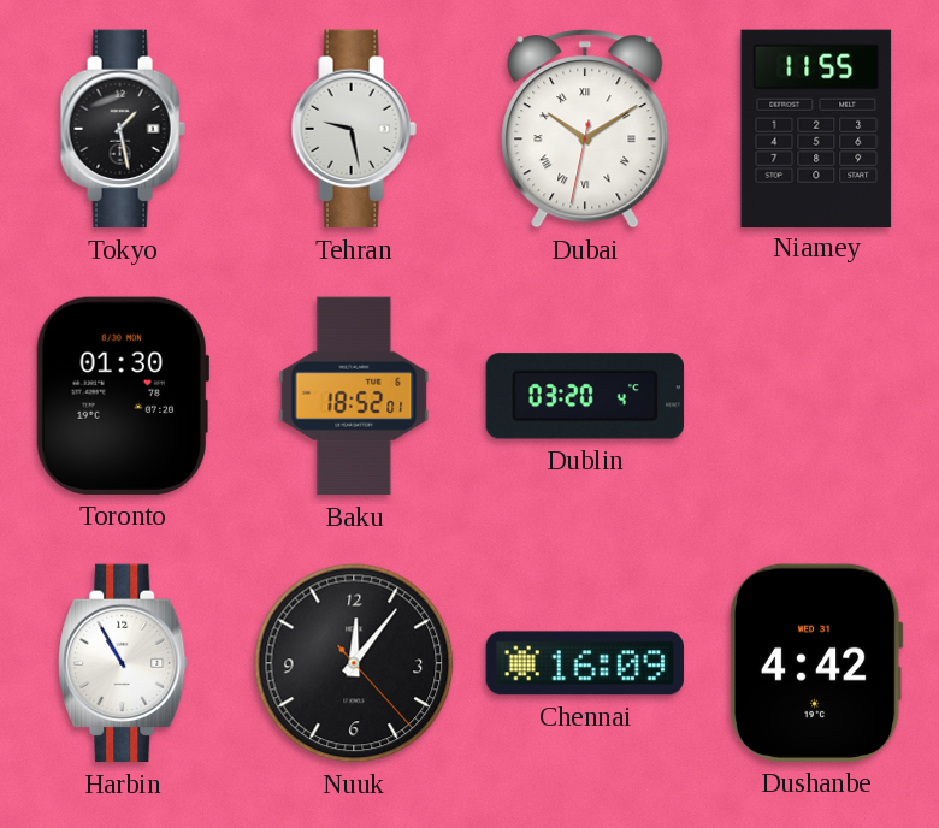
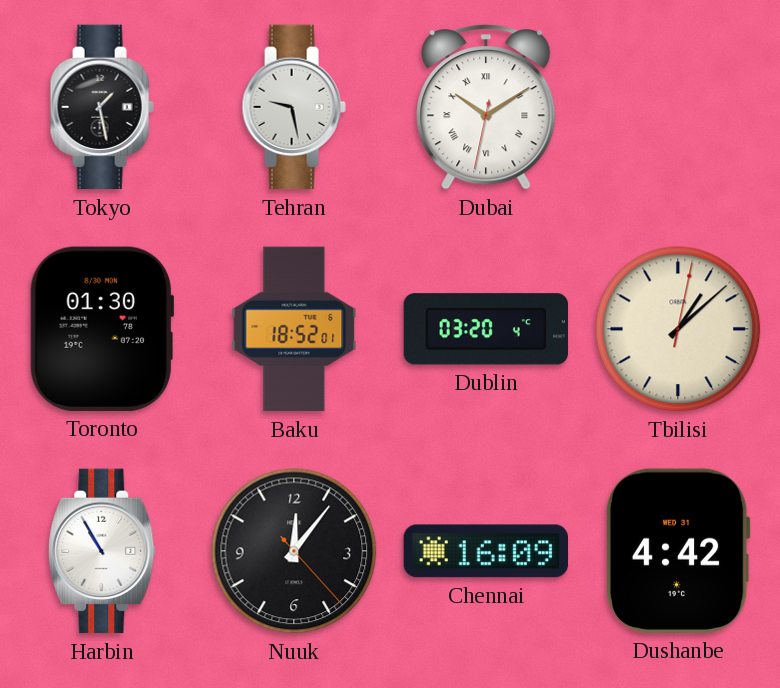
Niamey: 11:55 -> none
Tbilisi: none -> 1:08
